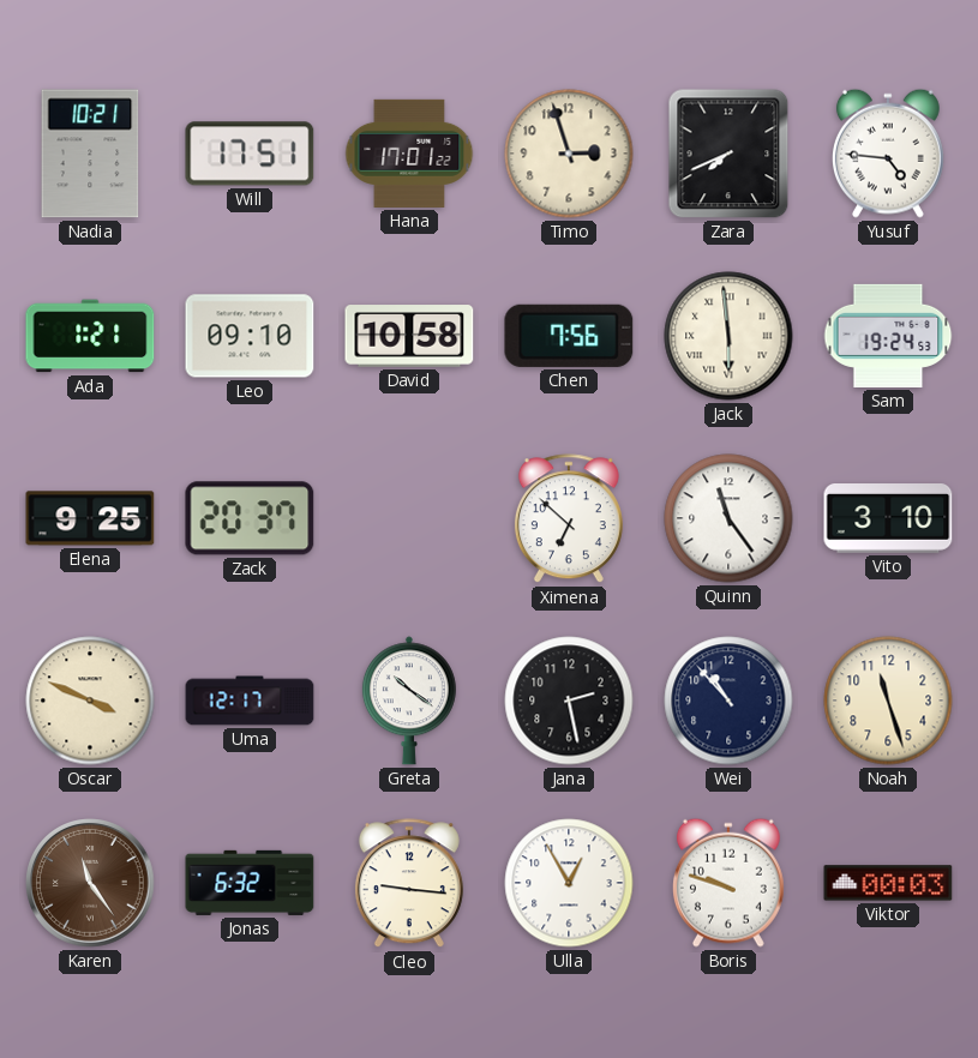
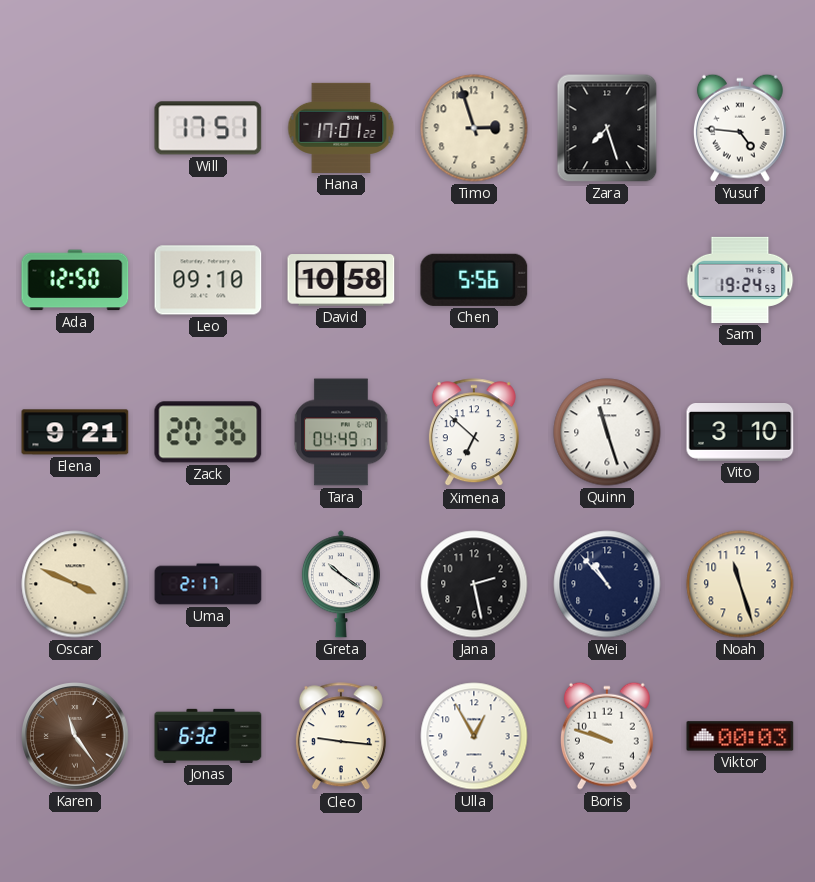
Nadia: 10:21 -> none
Zara: 7:41 -> 7:27
Ada: 1:21 -> 12:50
Chen: 7:56 -> 5:56
Jack: 5:59 -> none
Elena: 9:25 -> 9:21
Zack: 20:37 -> 20:36
Tara: none -> 04:49
Quinn: 11:24 -> 11:27
Uma: 12:17 -> 2:17
